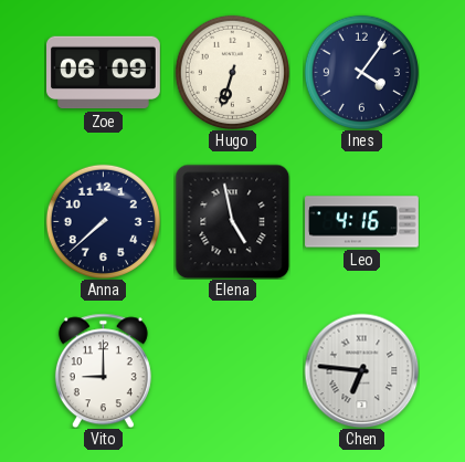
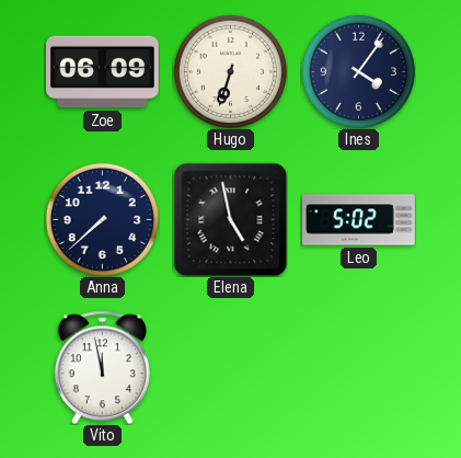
Leo: 4:16 -> 5:02
Vito: 9:00 -> 11:58
Chen: 6:46 -> none
